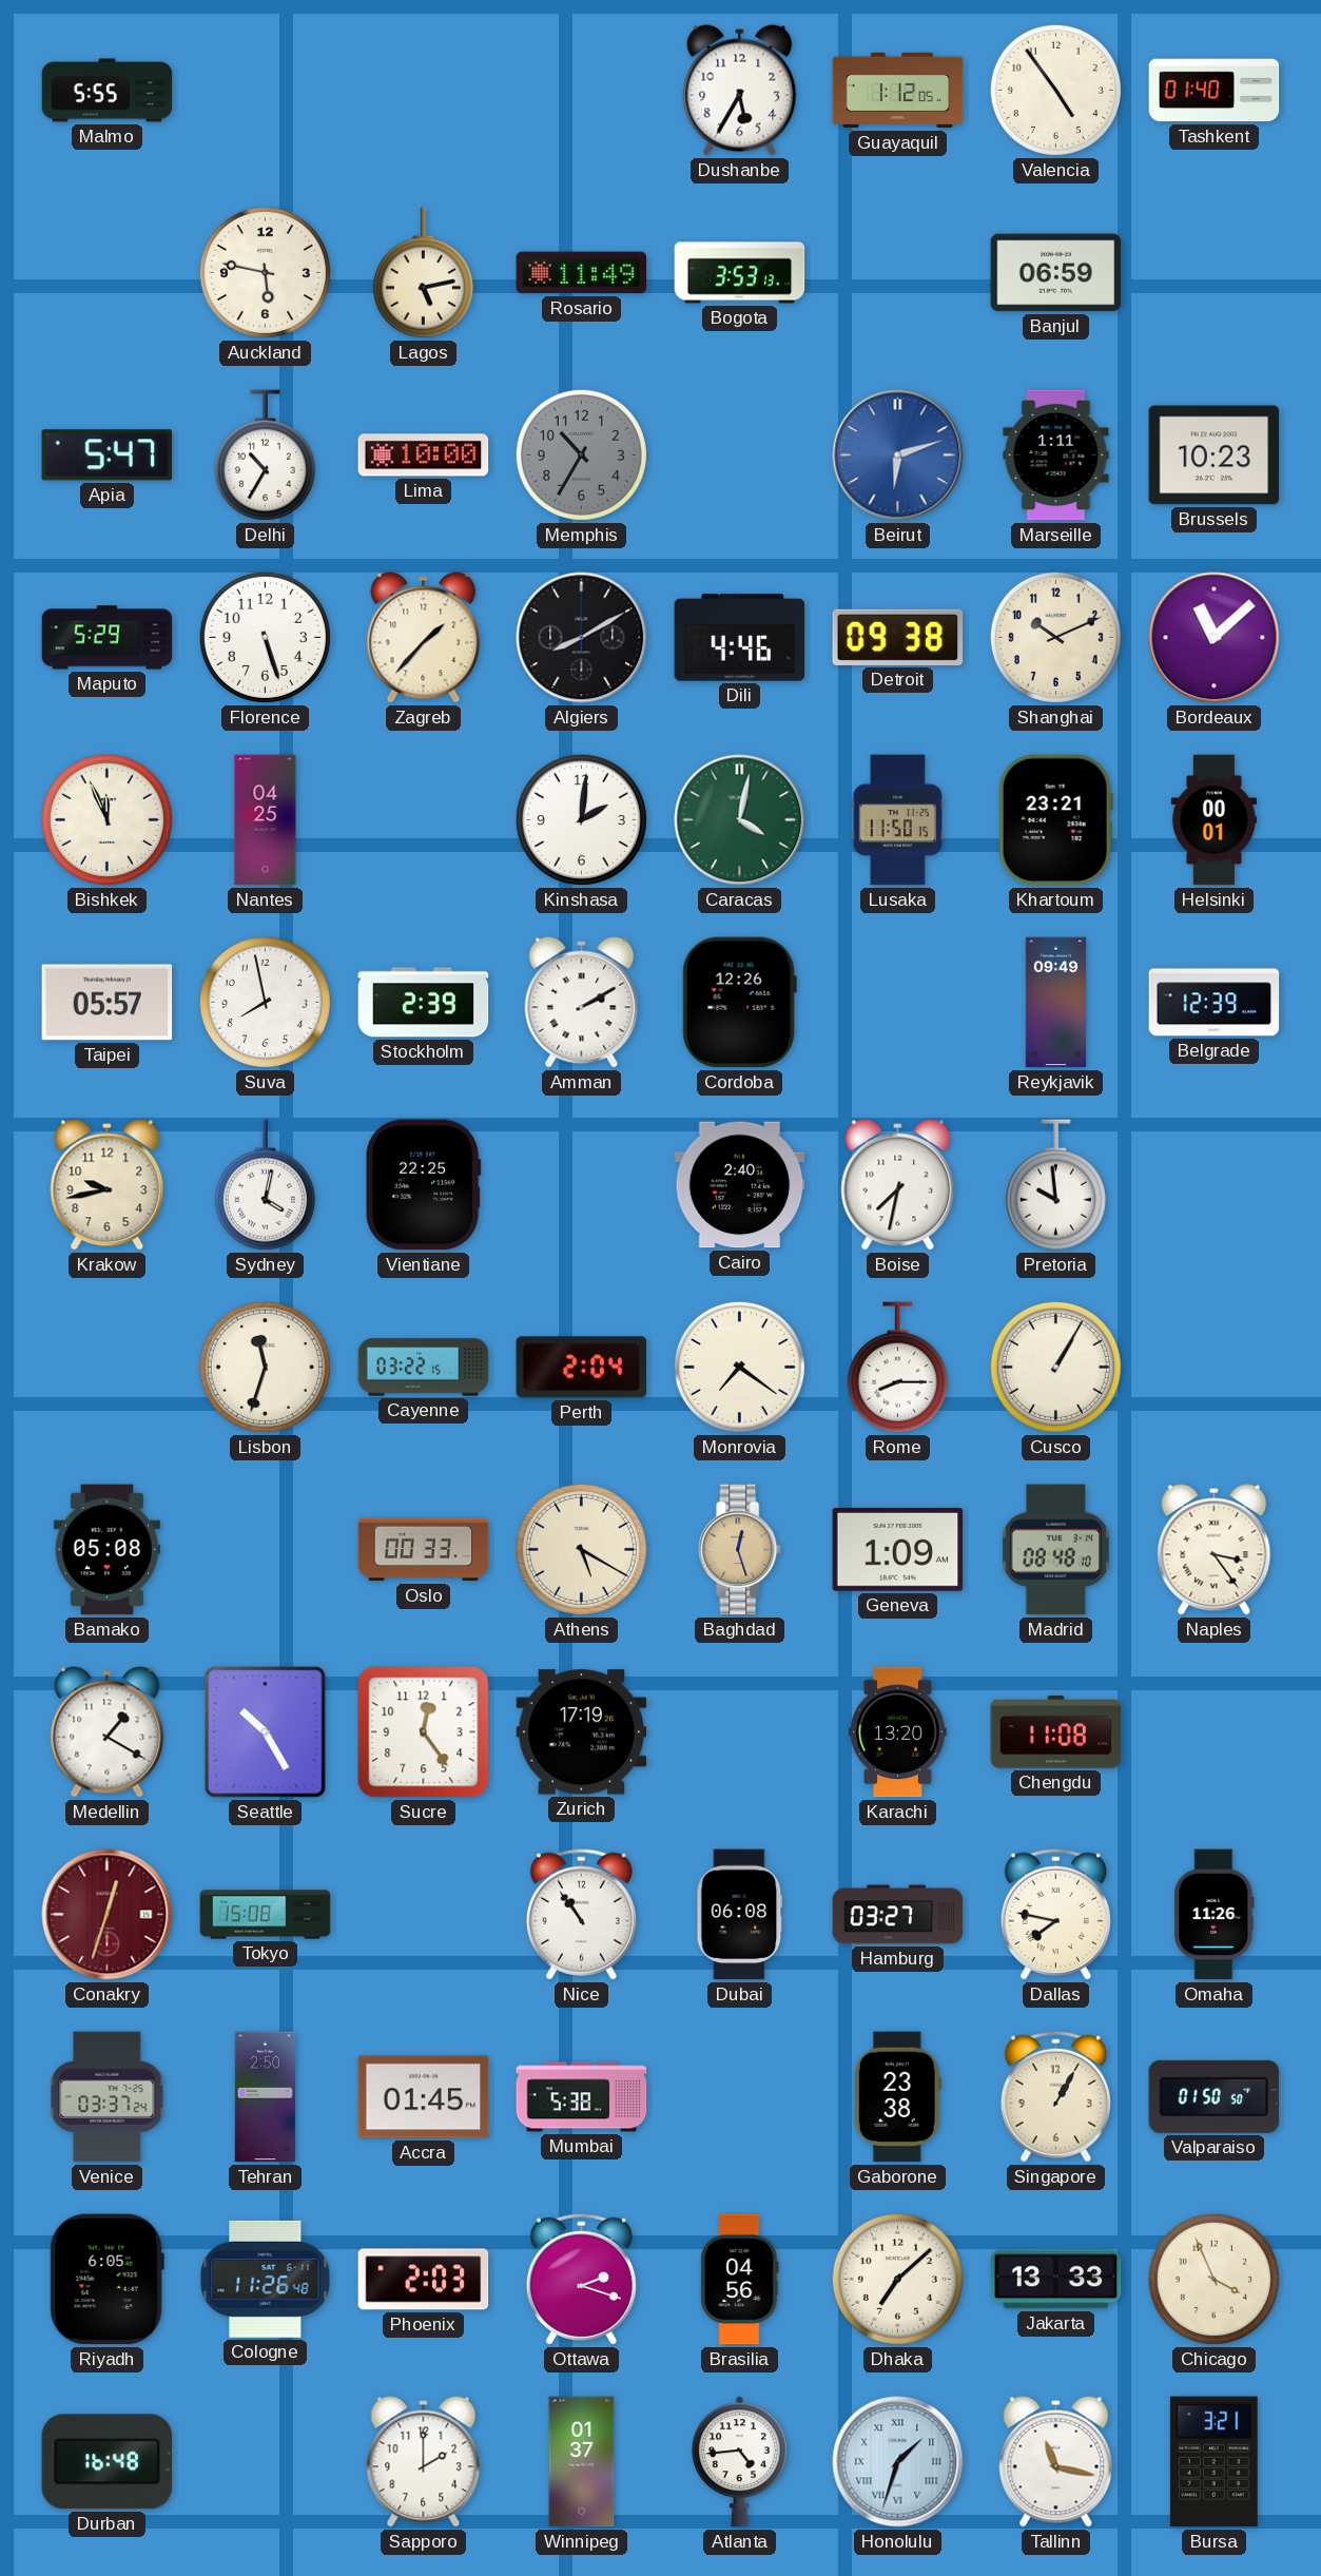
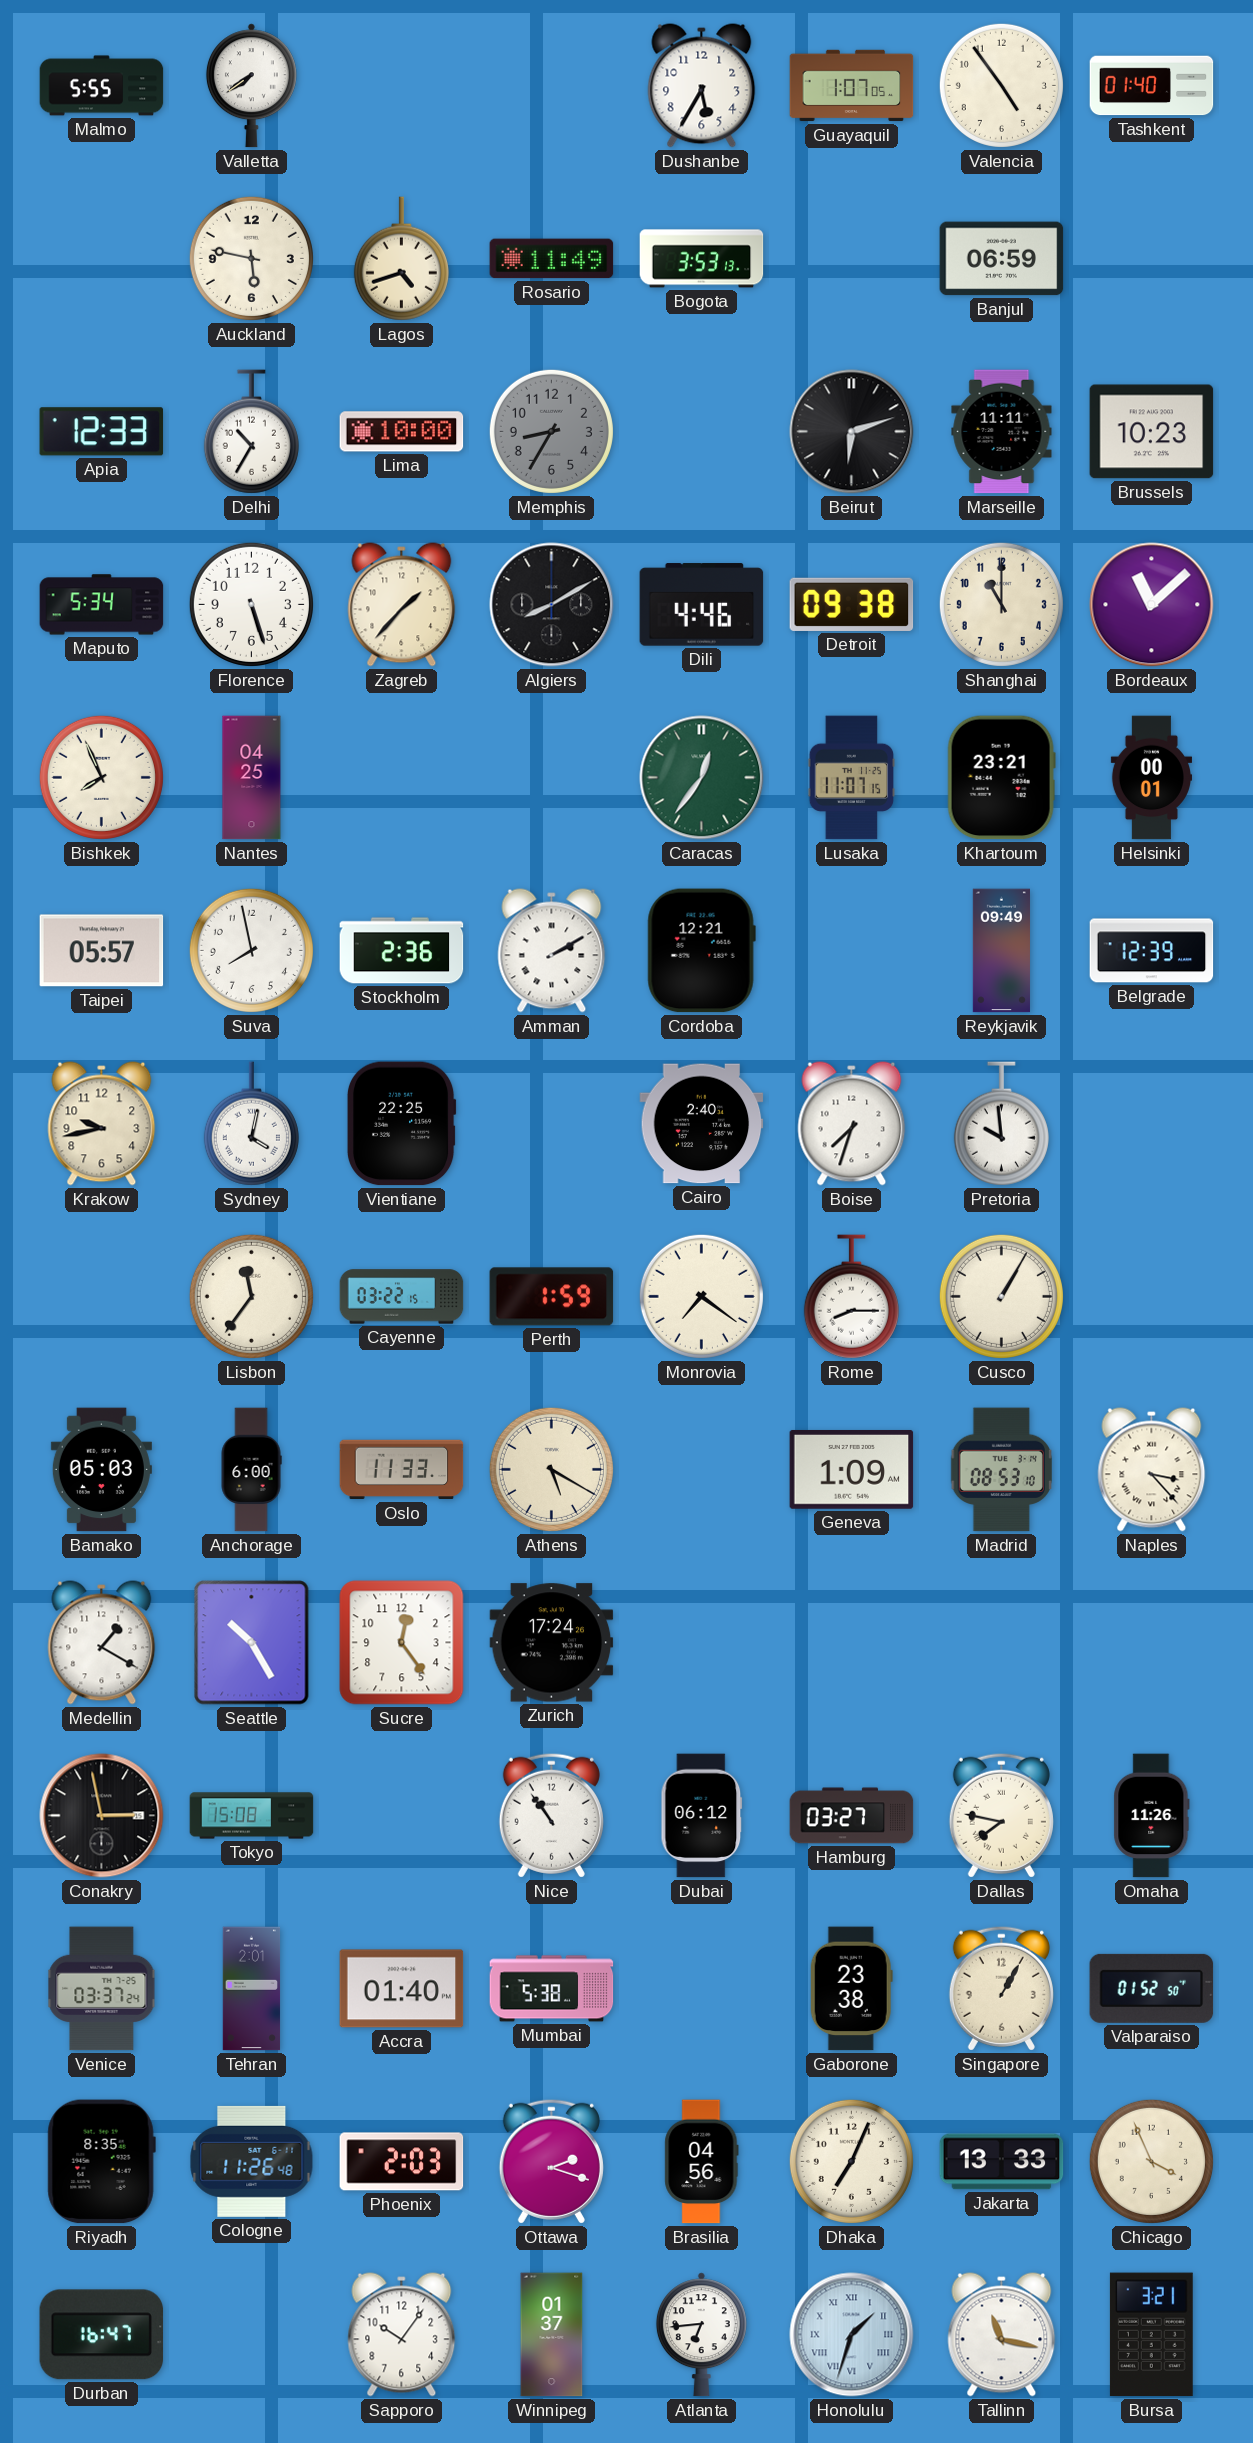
Valletta: none -> 7:39
Guayaquil: 1:12 -> 1:07
Lagos: 5:13 -> 4:42
Apia: 5:47 -> 12:33
Memphis: 10:35 -> 8:35
Beirut dial: blue -> black
Marseille: 1:11 -> 11:11
Maputo: 5:29 -> 5:34
Shanghai: 10:11 -> 11:00
Bishkek: 11:56 -> 7:56
Kinshasa: 2:01 -> none
Caracas: 4:02 -> 12:36
Lusaka: 11:50 -> 11:07
Stockholm: 2:39 -> 2:36
Cordoba: 12:26 -> 12:21
Boise: 7:32 -> 7:33
Lisbon: 11:33 -> 11:36
Perth: 2:04 -> 1:59
Bamako: 05:08 -> 05:03
Anchorage: none -> 6:00
Oslo: 00:33 -> 11:33
Baghdad: 12:27 -> none
Madrid: 08:48 -> 08:53
Naples: 3:24 -> 3:23
Zurich: 17:19 -> 17:24
Karachi: 13:20 -> none
Chengdu: 11:08 -> none
Conakry: 12:33 -> 2:58
Conakry dial: burgundy -> black
Dubai: 06:08 -> 06:12
Tehran: 2:50 -> 2:01
Accra: 01:45 -> 01:40
Valparaiso: 01:50 -> 01:52
Riyadh: 6:05 -> 8:35
Dhaka: 7:08 -> 7:04
Durban: 16:48 -> 16:47
Sapporo: 2:00 -> 10:06
Atlanta: 4:44 -> 6:44
